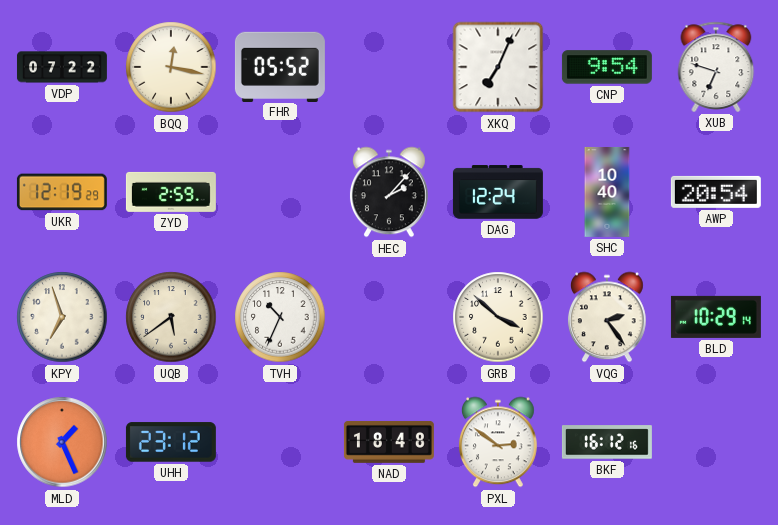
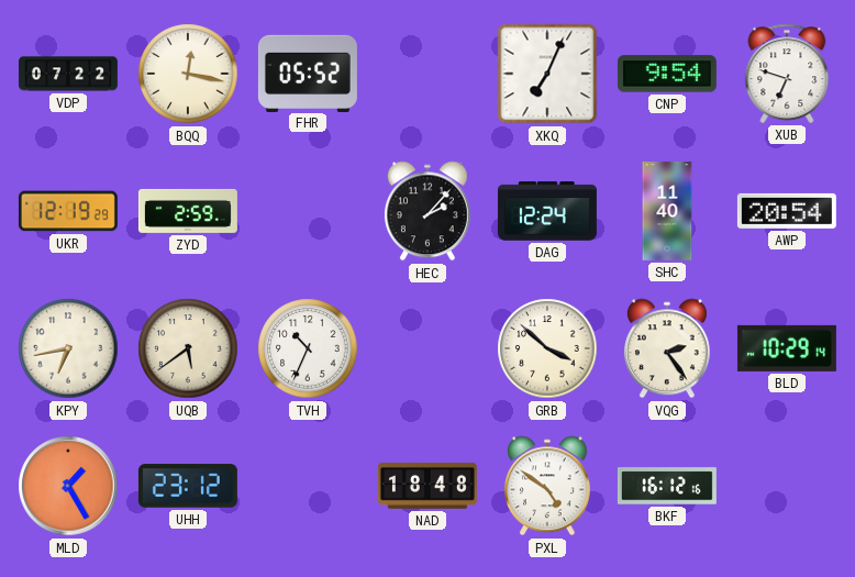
SHC: 10:40 -> 11:40
KPY: 6:57 -> 6:43
MLD: 1:26 -> 1:25
PXL: 2:51 -> 4:51
